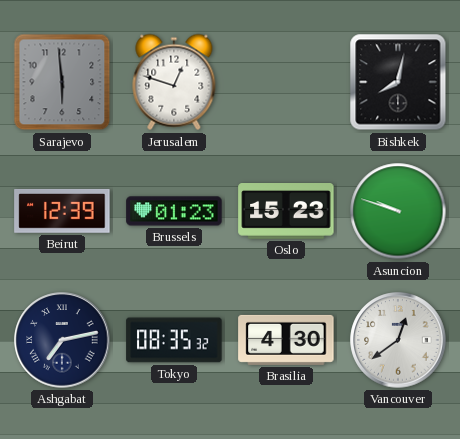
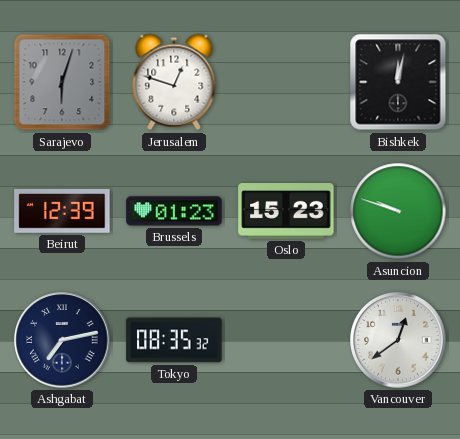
Sarajevo: 5:59 -> 6:03
Bishkek: 8:02 -> 12:02
Brasilia: 4:30 -> none
